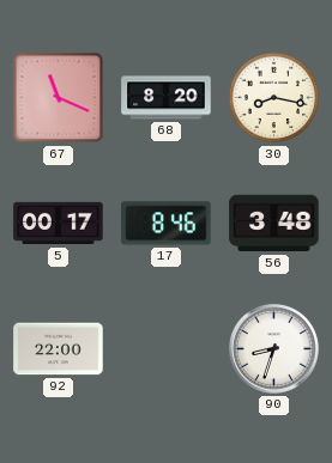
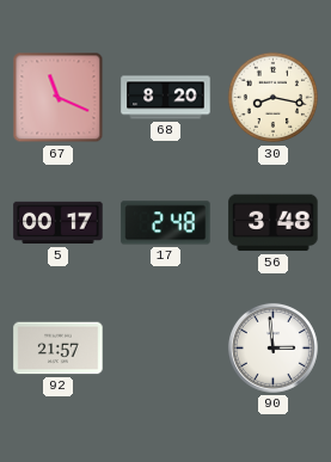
17: 8:46 -> 2:48
92: 22:00 -> 21:57
90: 8:33 -> 2:59
